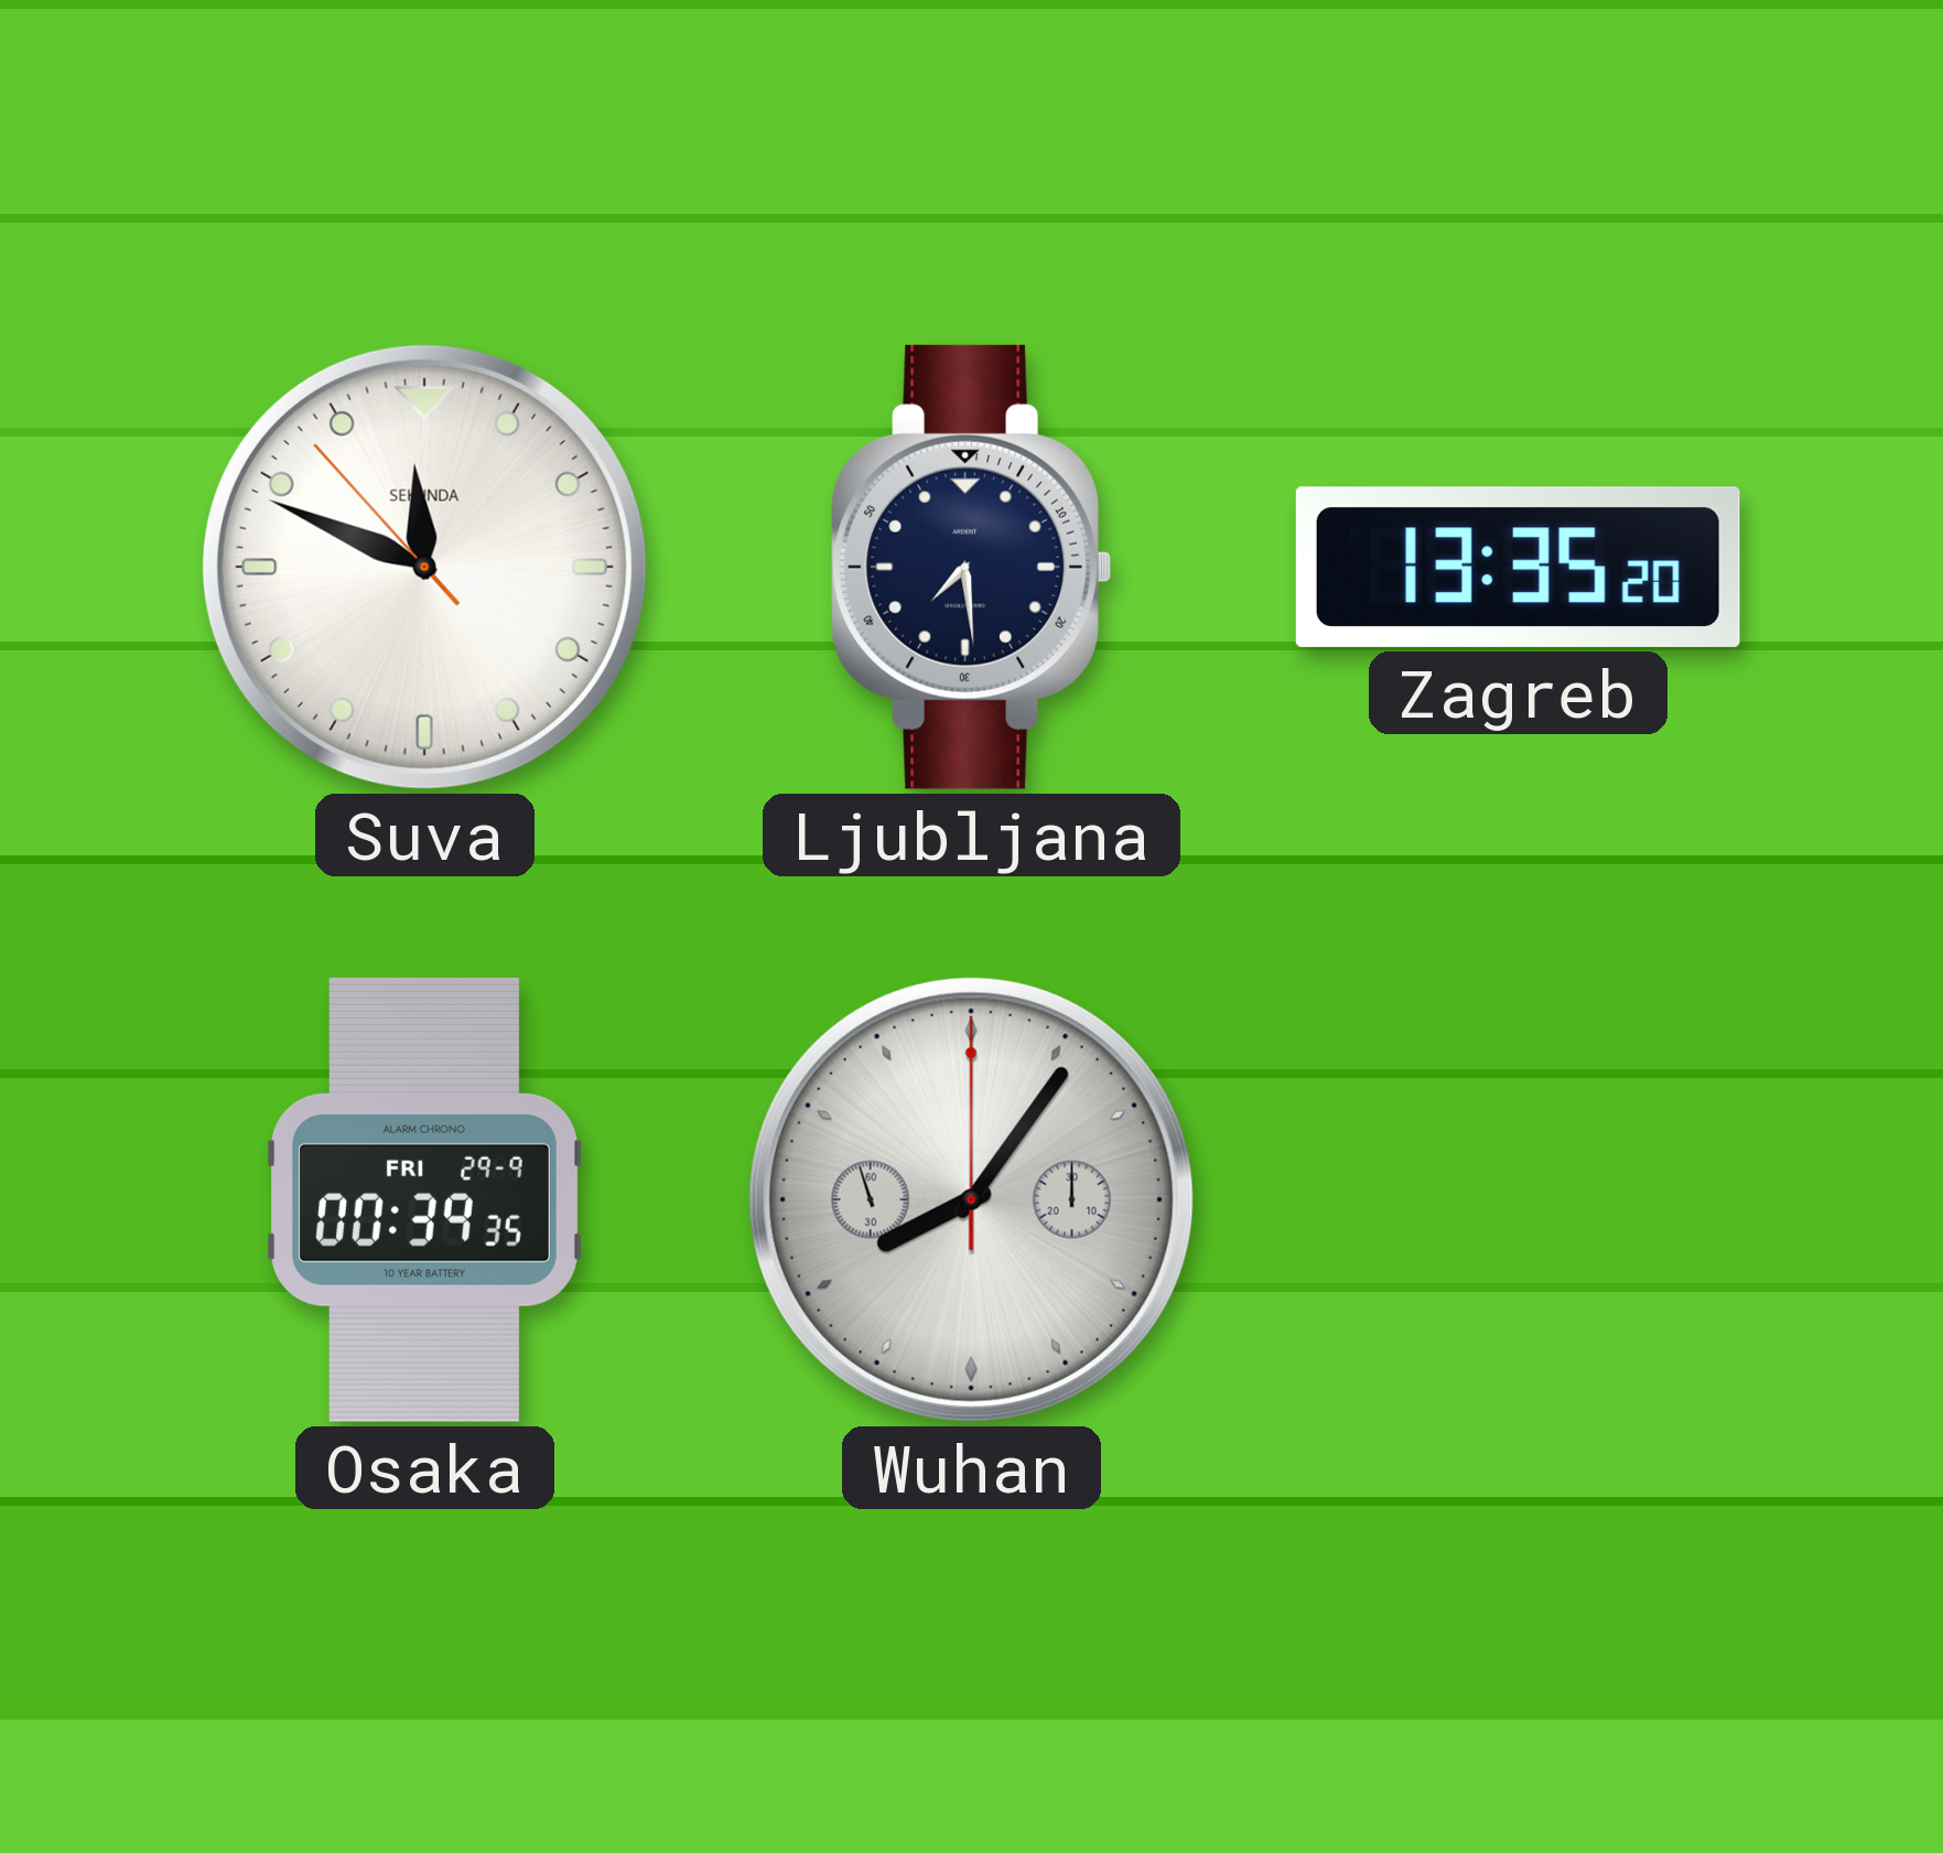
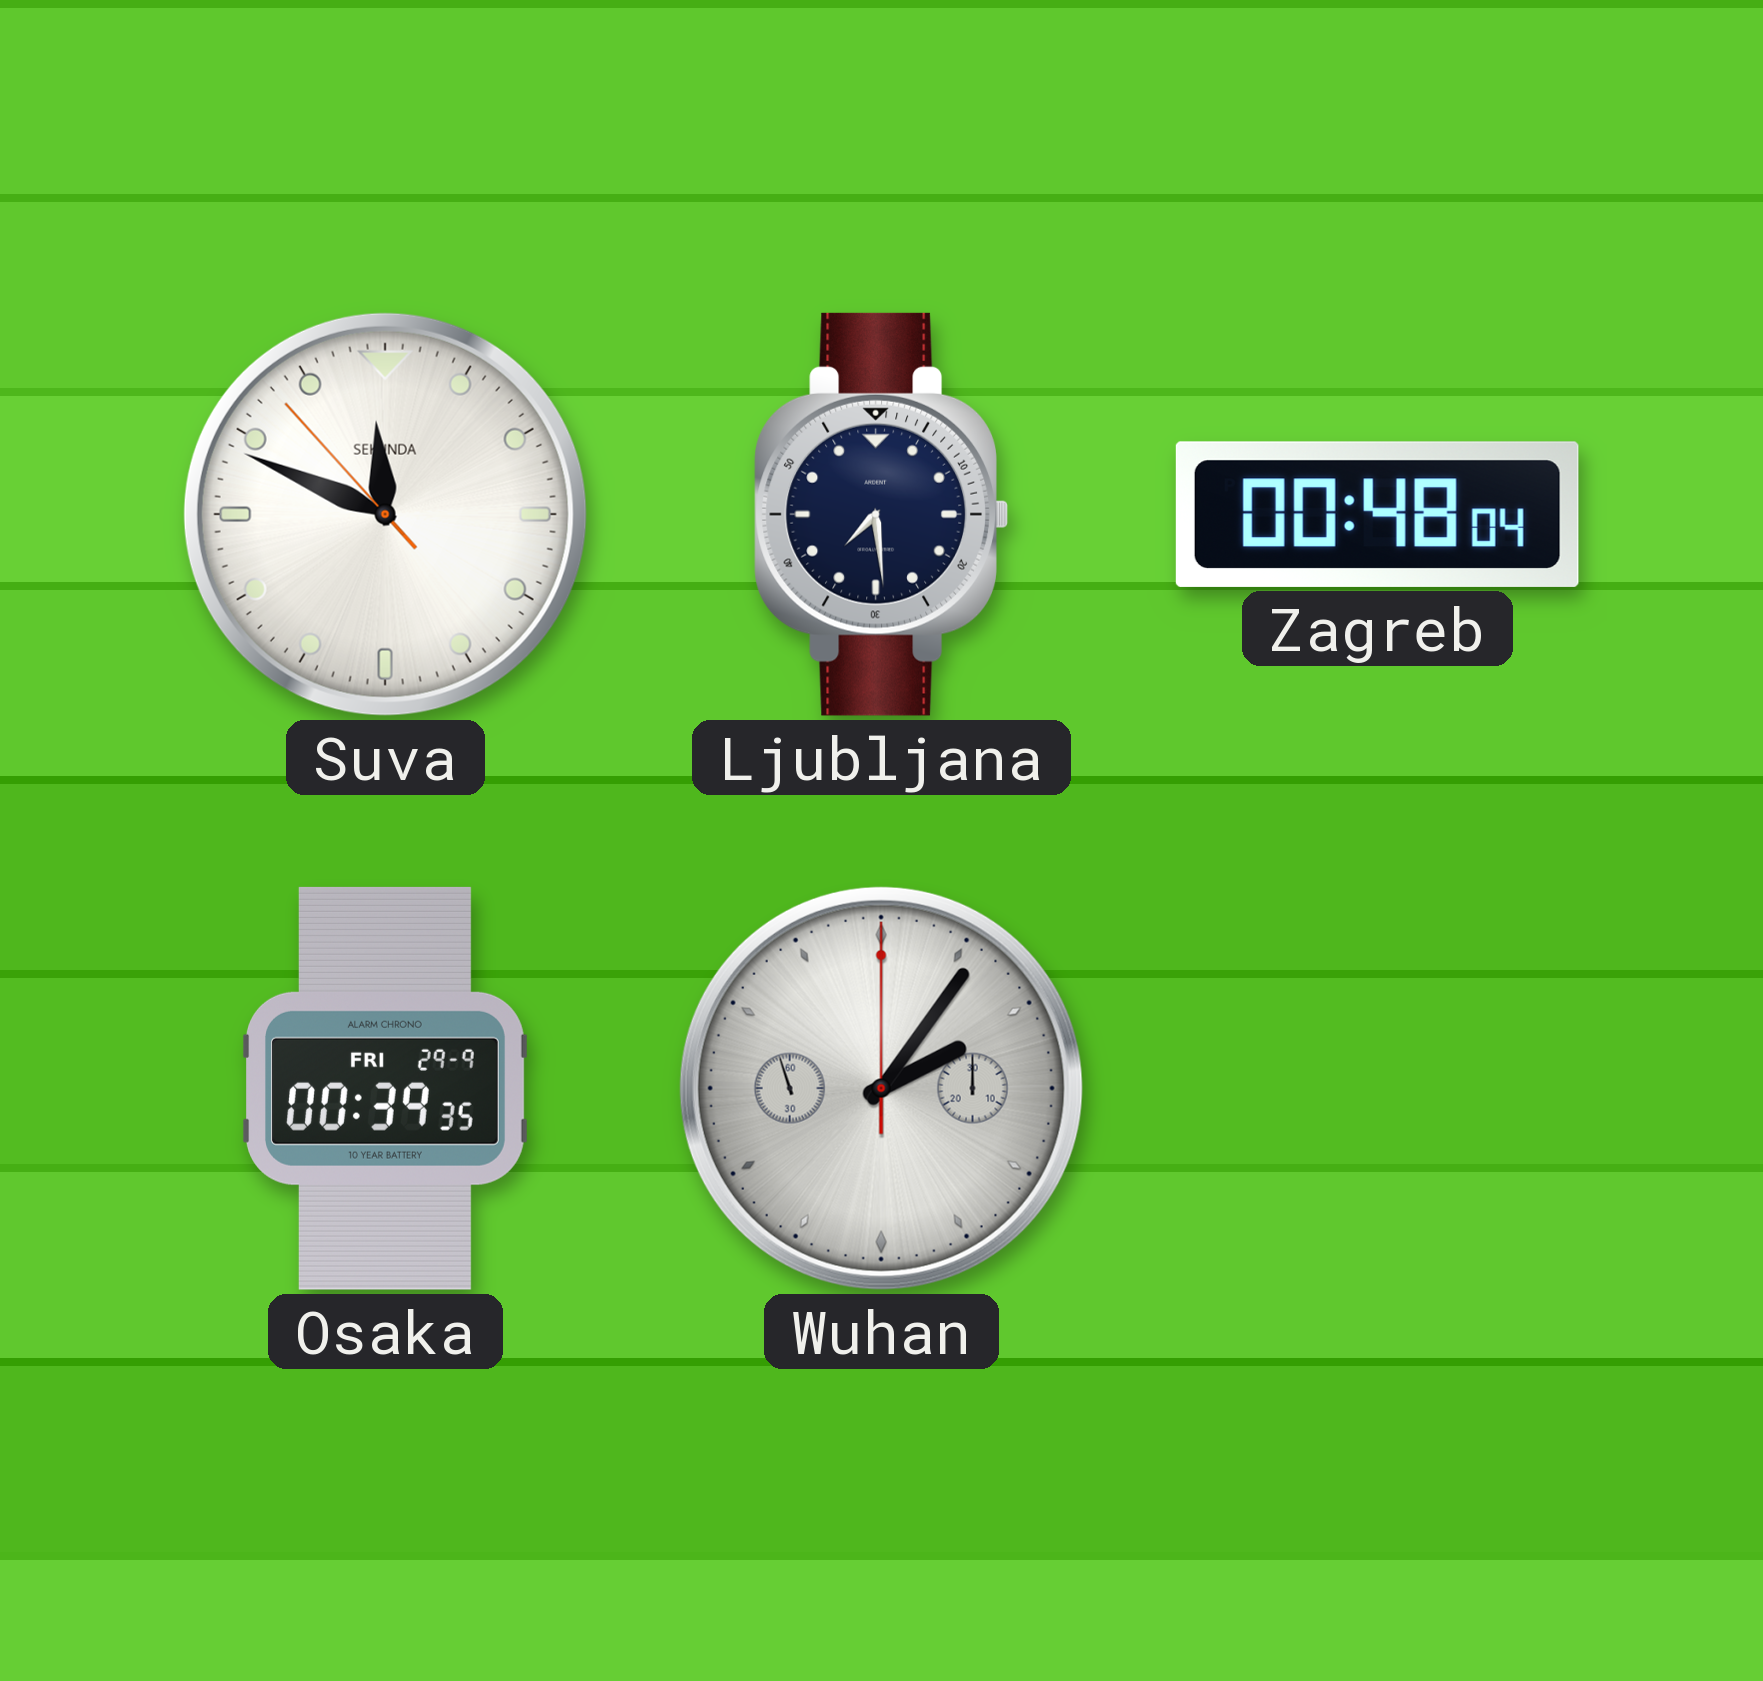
Zagreb: 13:35 -> 00:48
Wuhan: 8:05 -> 2:05
